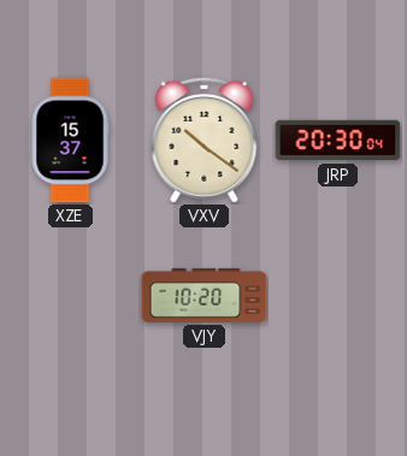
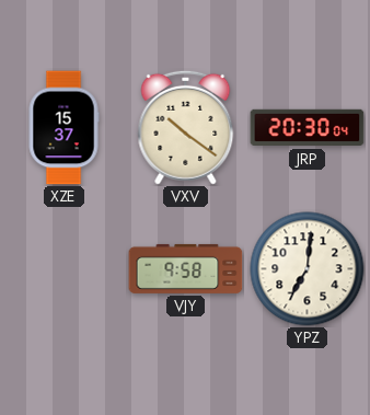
VJY: 10:20 -> 9:58
YPZ: none -> 7:01
